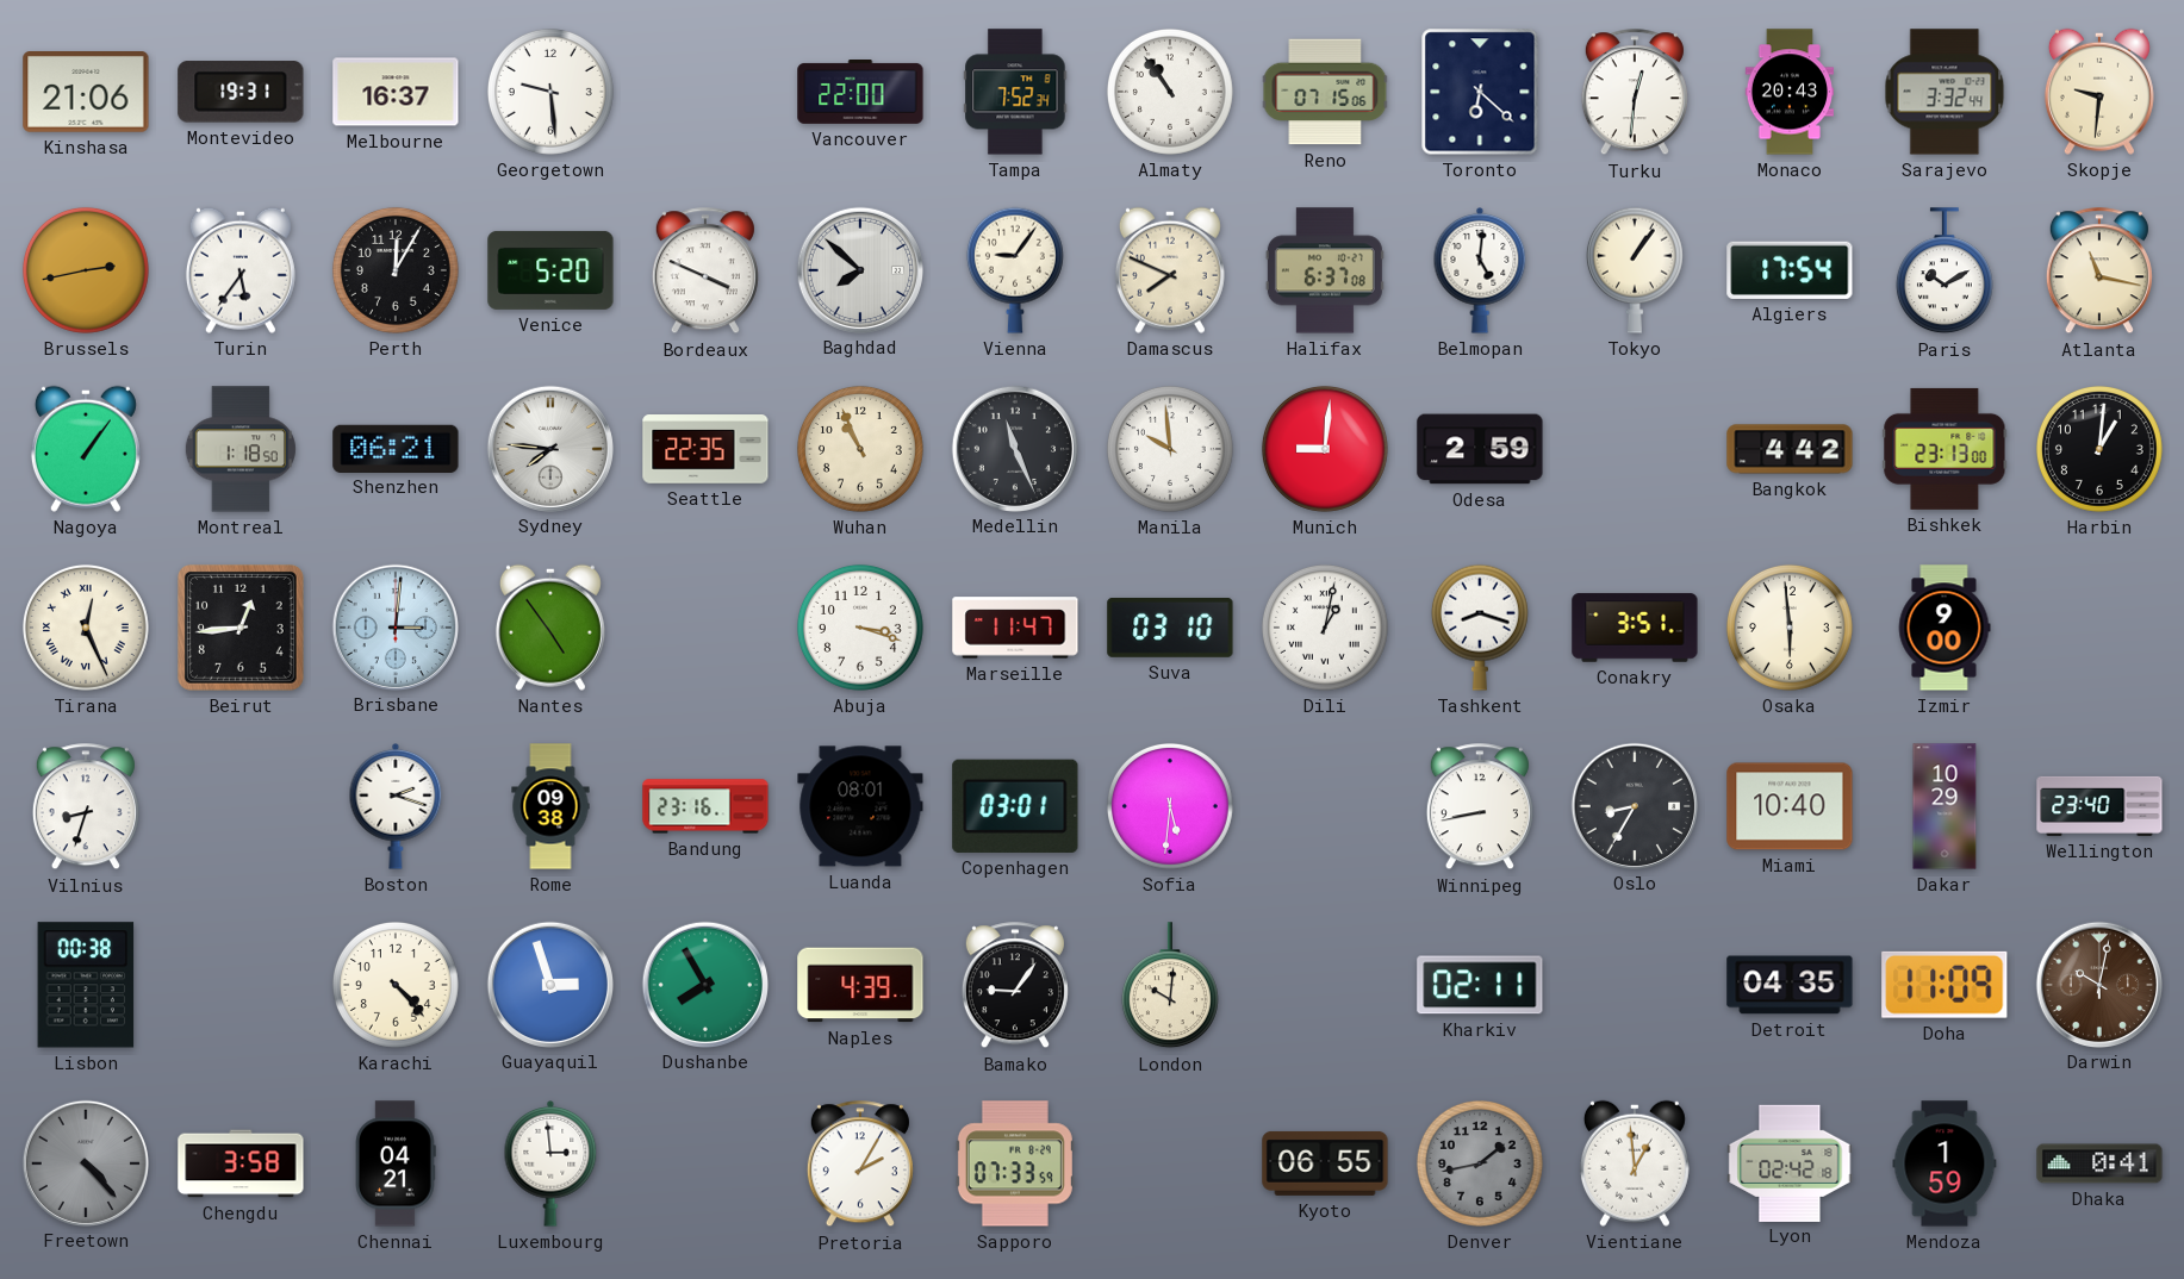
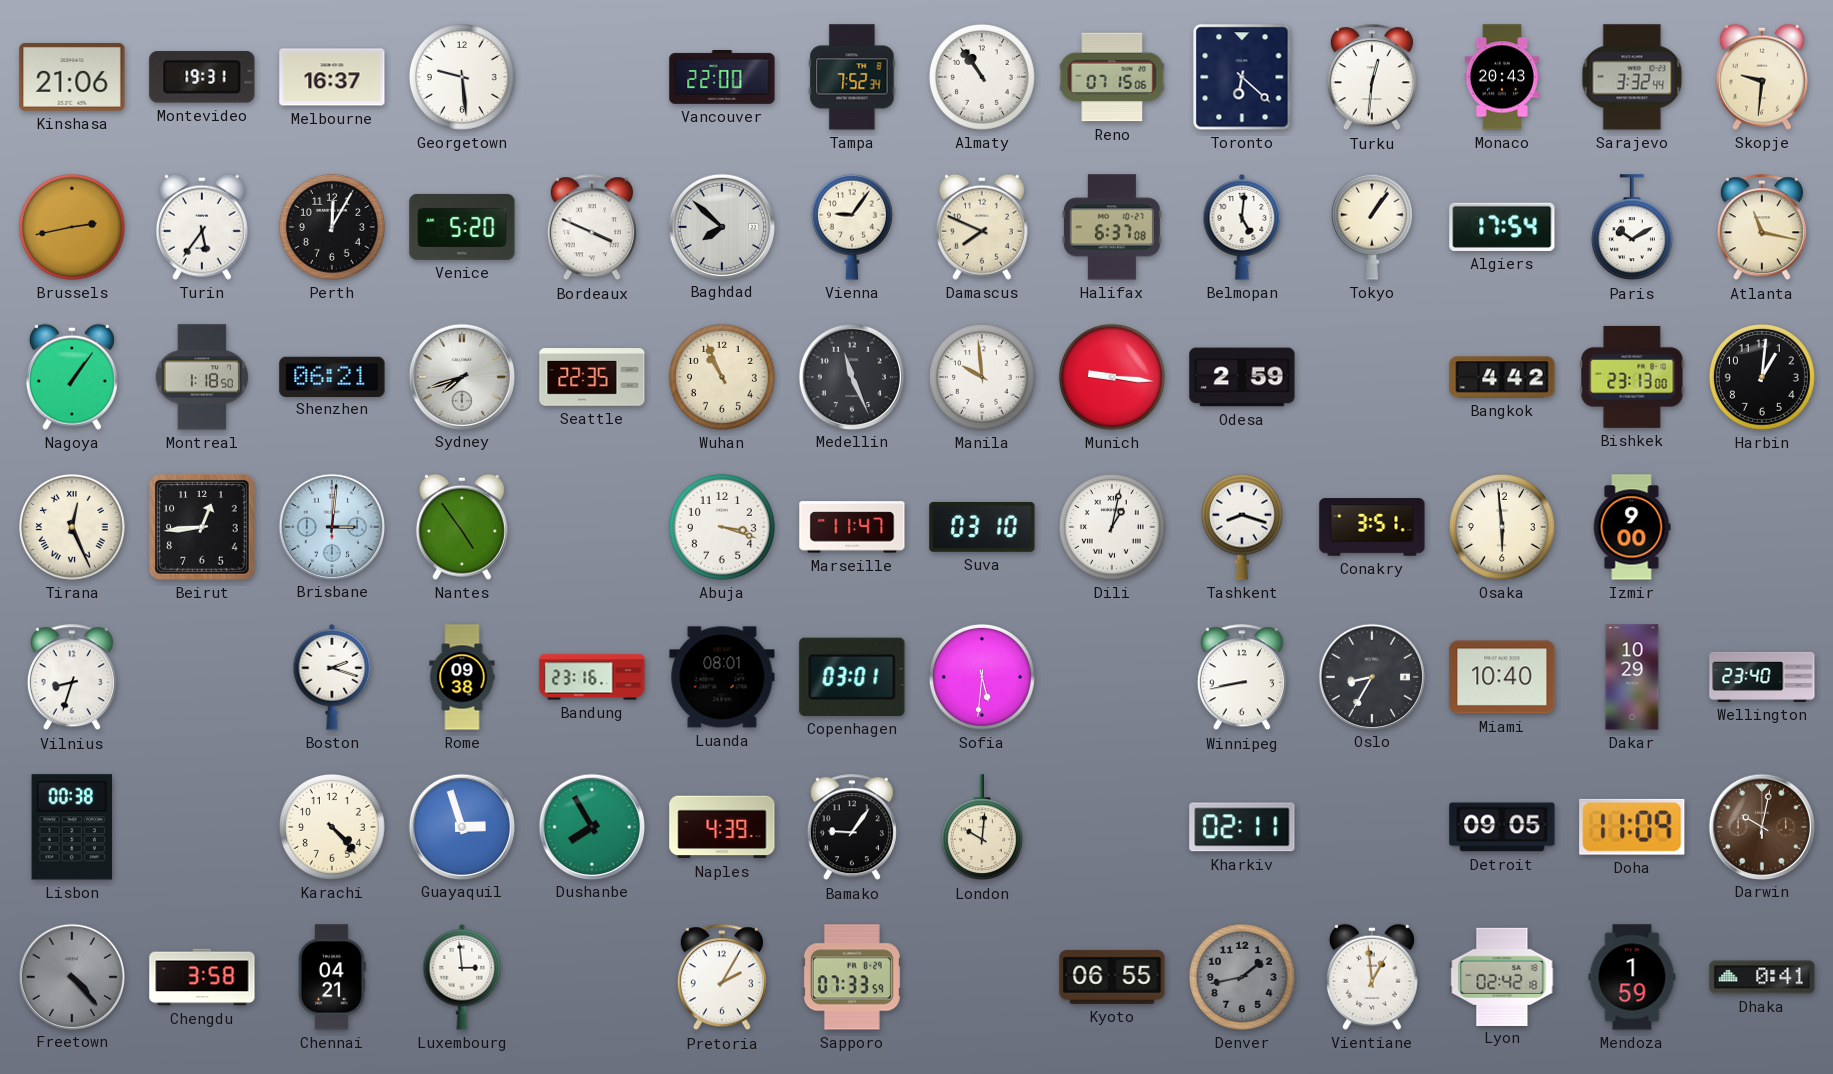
Sydney: 7:46 -> 7:42
Munich: 9:01 -> 9:16
Detroit: 04:35 -> 09:05
